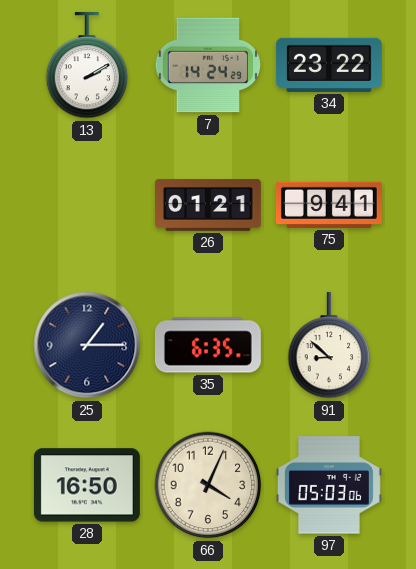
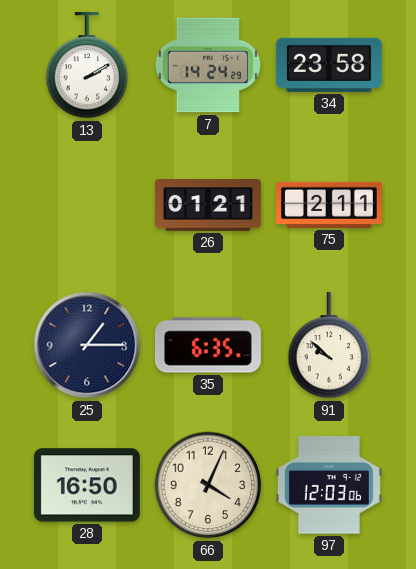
34: 23:22 -> 23:58
75: 9:41 -> 2:11
91: 8:52 -> 9:52
97: 05:03 -> 12:03
